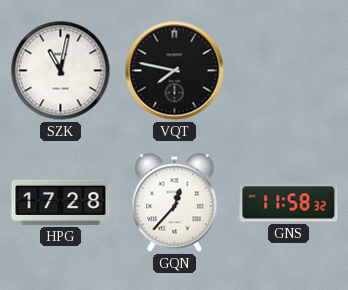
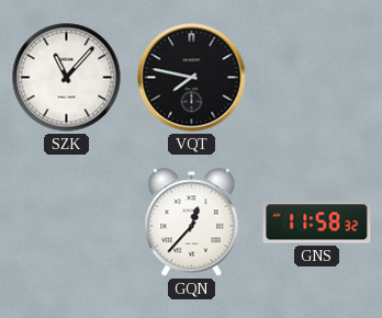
SZK: 11:02 -> 11:07
HPG: 17:28 -> none
